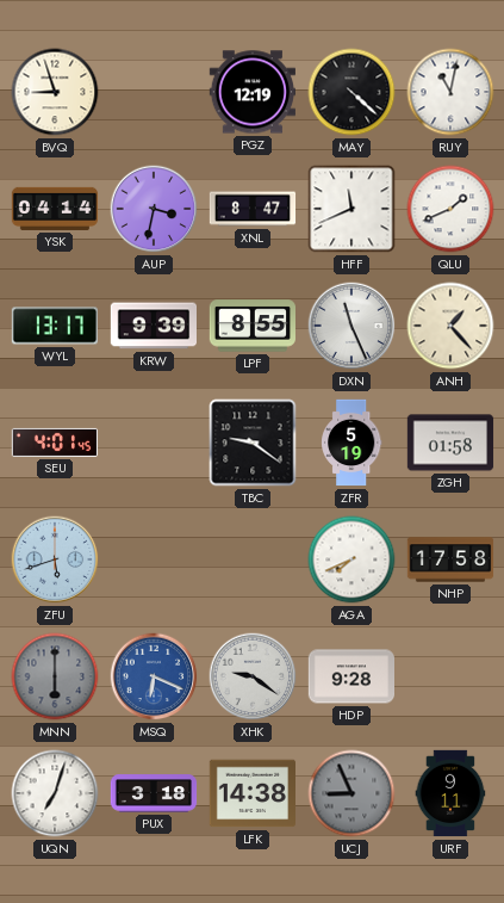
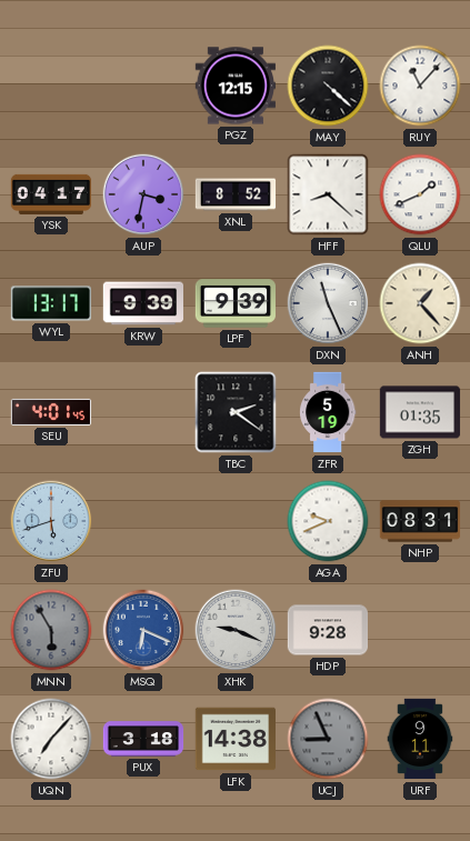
BVQ: 8:57 -> none
PGZ: 12:19 -> 12:15
RUY: 11:02 -> 11:07
YSK: 04:14 -> 04:17
XNL: 8:47 -> 8:52
HFF: 11:41 -> 8:22
LPF: 8:55 -> 9:39
TBC: 9:21 -> 2:21
ZGH: 01:58 -> 01:35
AGA: 7:41 -> 9:41
NHP: 17:58 -> 08:31
MNN: 6:00 -> 5:55
XHK: 9:21 -> 9:19
UQN: 7:03 -> 7:07
